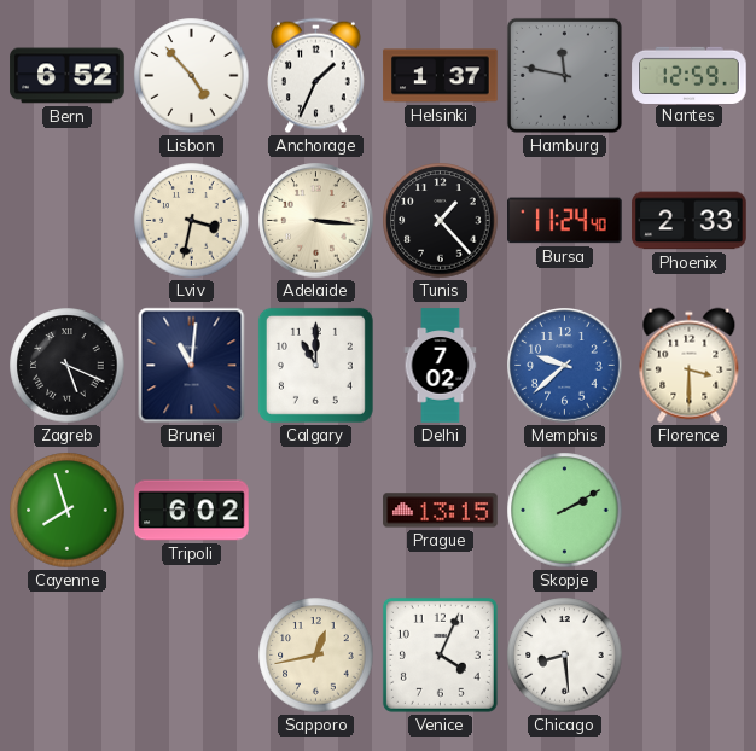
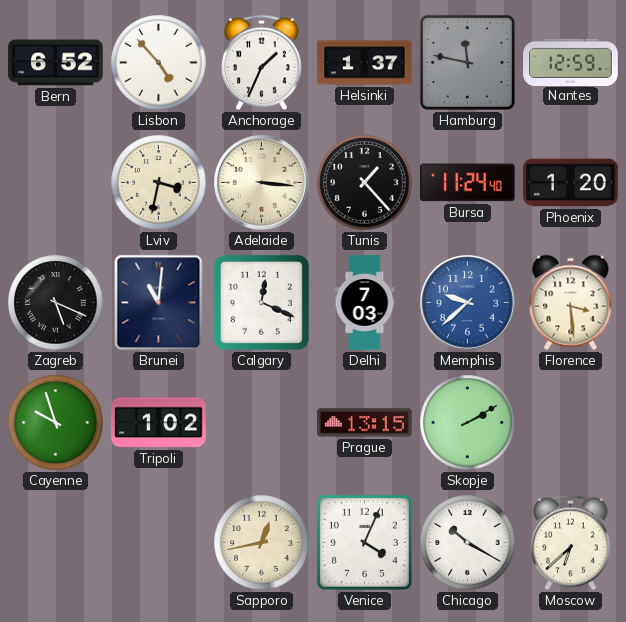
Phoenix: 2:33 -> 1:20
Calgary: 11:00 -> 12:19
Delhi: 7:02 -> 7:03
Florence: 3:30 -> 3:29
Cayenne: 7:57 -> 9:57
Tripoli: 6:02 -> 1:02
Chicago: 8:29 -> 10:20
Moscow: none -> 6:38
